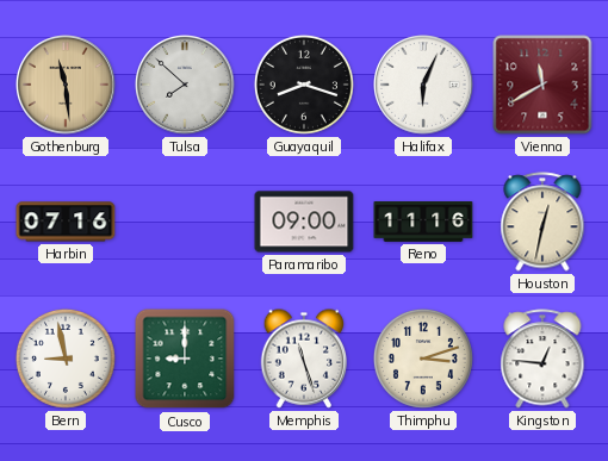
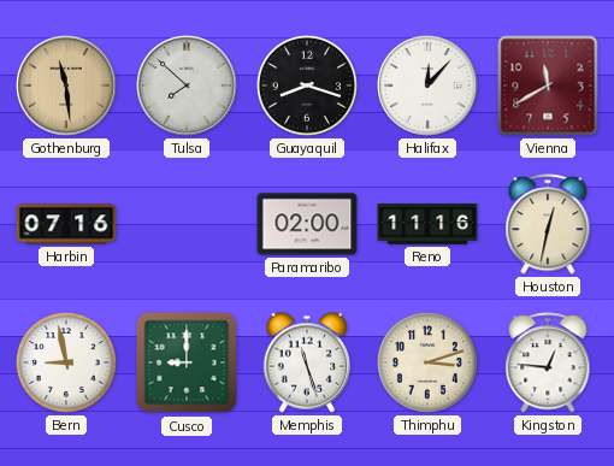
Halifax: 6:04 -> 12:07
Paramaribo: 09:00 -> 02:00
